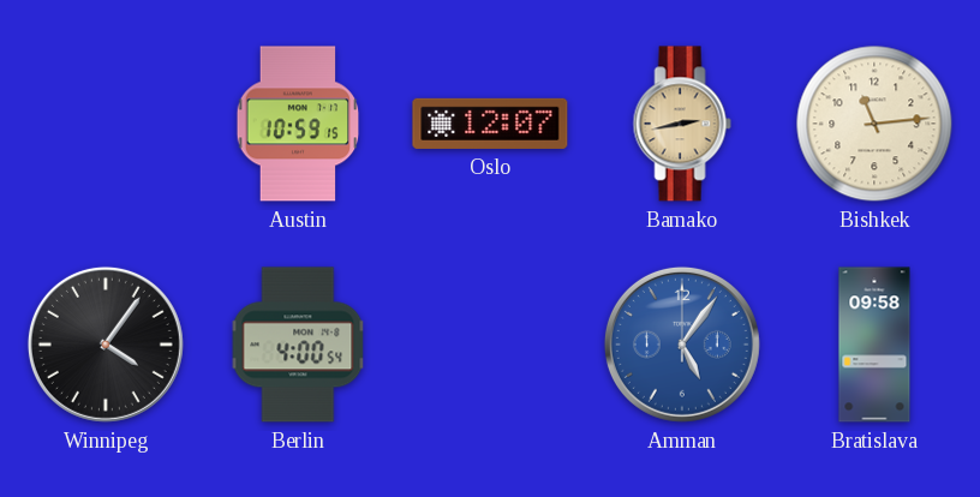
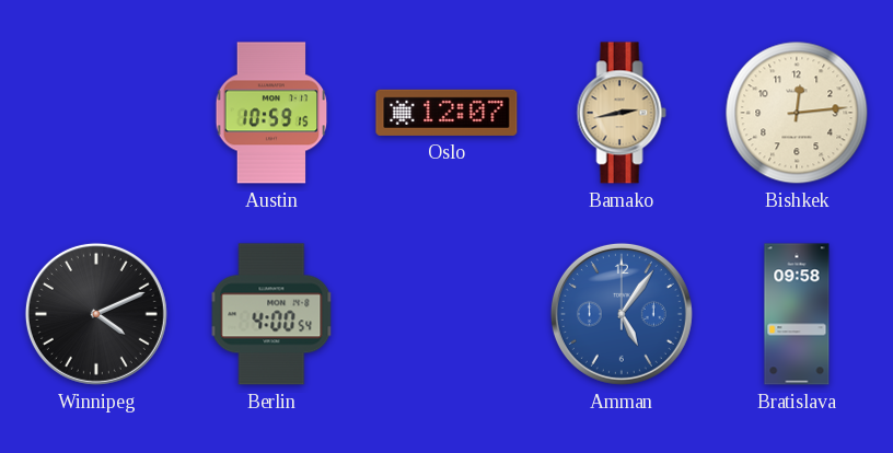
Bishkek: 11:14 -> 12:14
Winnipeg: 4:06 -> 4:11
